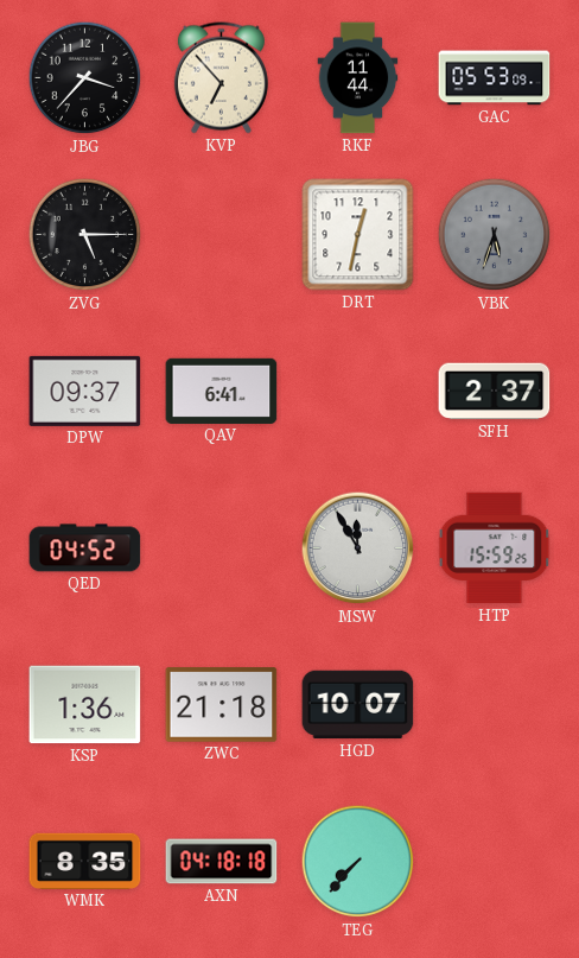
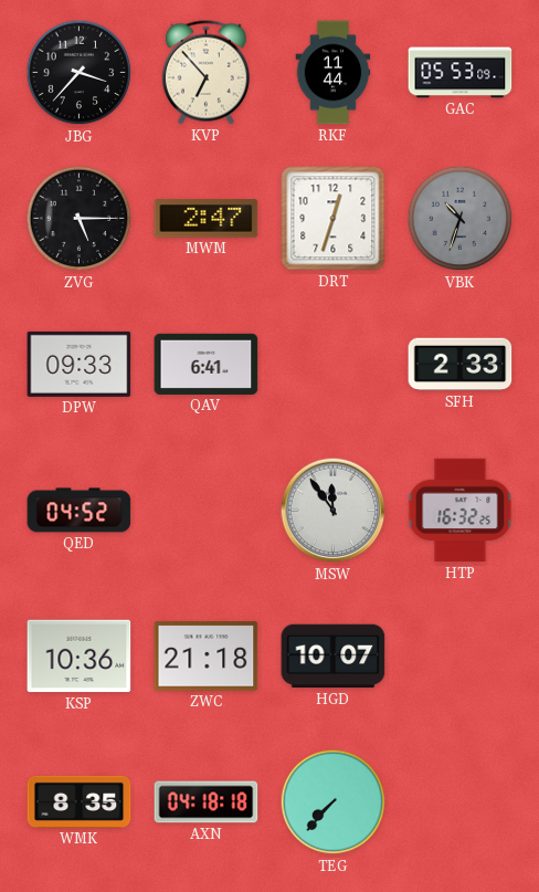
MWM: none -> 2:47
DRT: 12:32 -> 12:33
VBK: 5:33 -> 10:33
DPW: 09:37 -> 09:33
SFH: 2:37 -> 2:33
MSW: 11:55 -> 11:54
HTP: 15:59 -> 16:32
KSP: 1:36 -> 10:36
